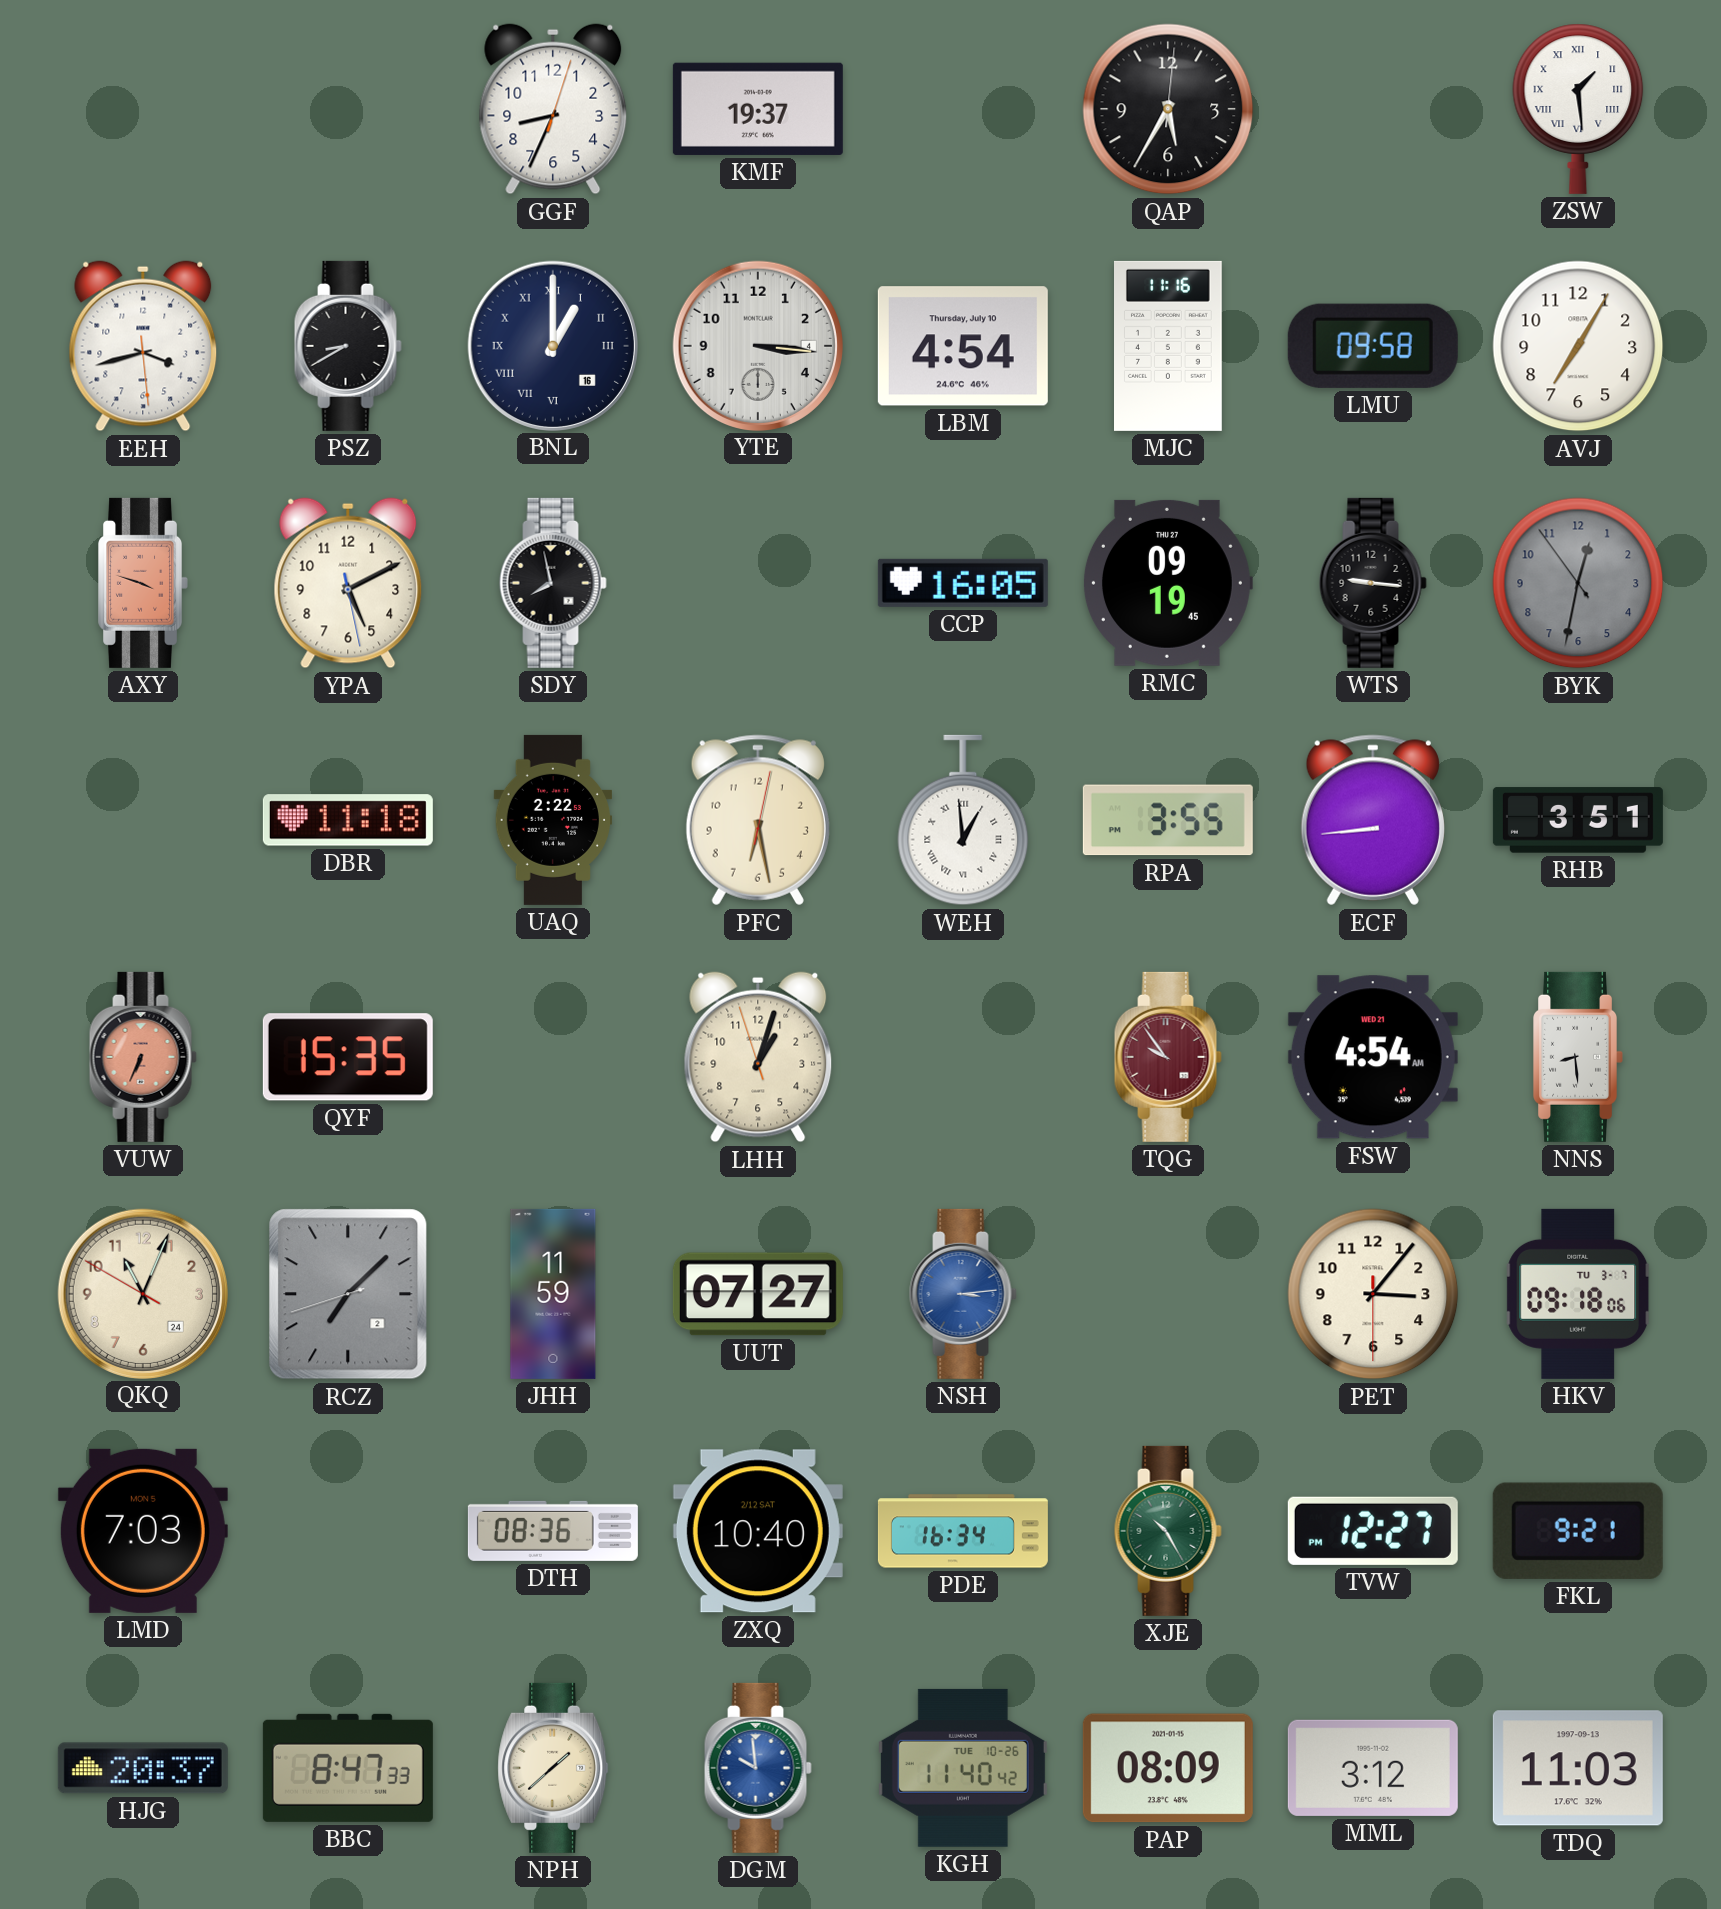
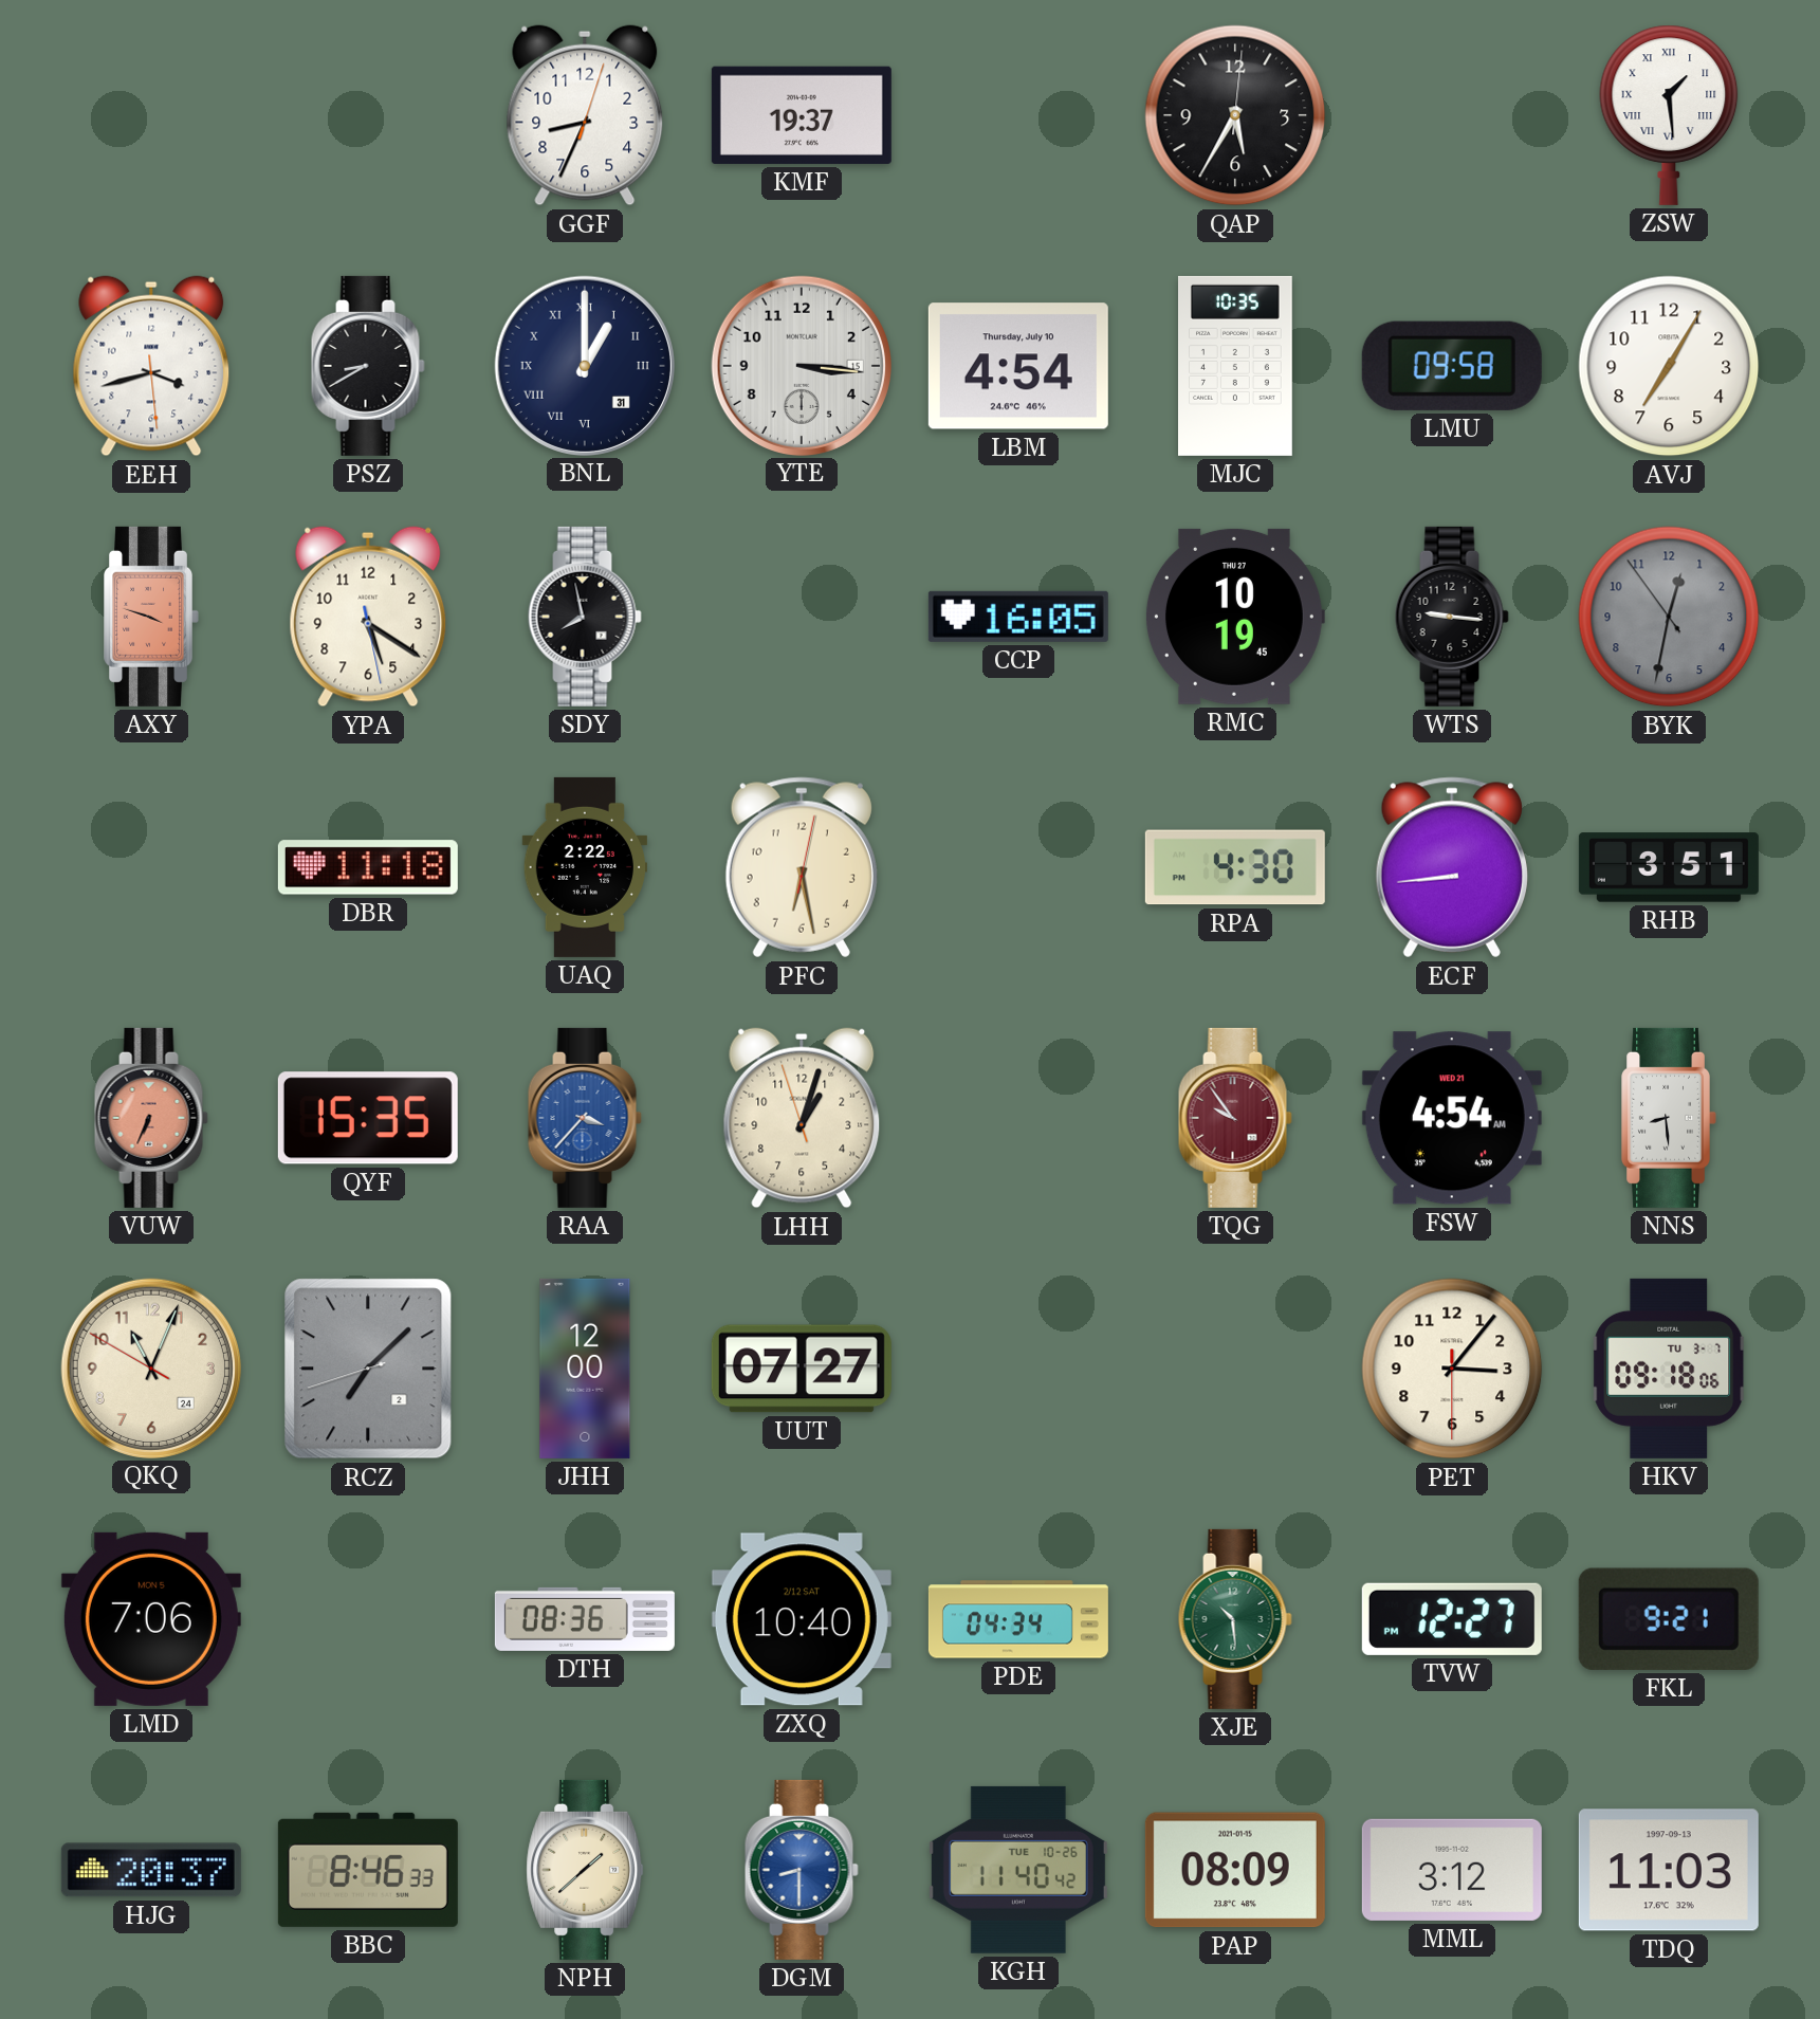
BNL date: 16 -> 31
YTE date: 4 -> 15
MJC: 11:16 -> 10:35
YPA: 5:10 -> 5:20
RMC: 09:19 -> 10:19
WEH: 12:59 -> none
RPA: 3:55 -> 4:30
RAA: none -> 3:37
JHH: 11:59 -> 12:00
NSH: 3:14 -> none
LMD: 7:03 -> 7:06
PDE: 16:34 -> 04:34
XJE: 10:25 -> 10:29
BBC: 8:47 -> 8:46
DGM: 9:59 -> 8:30
